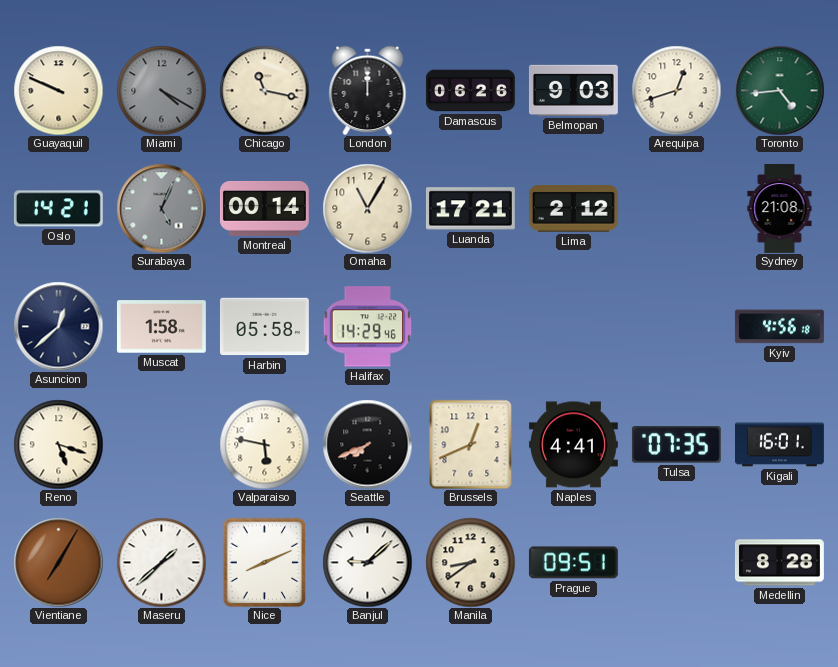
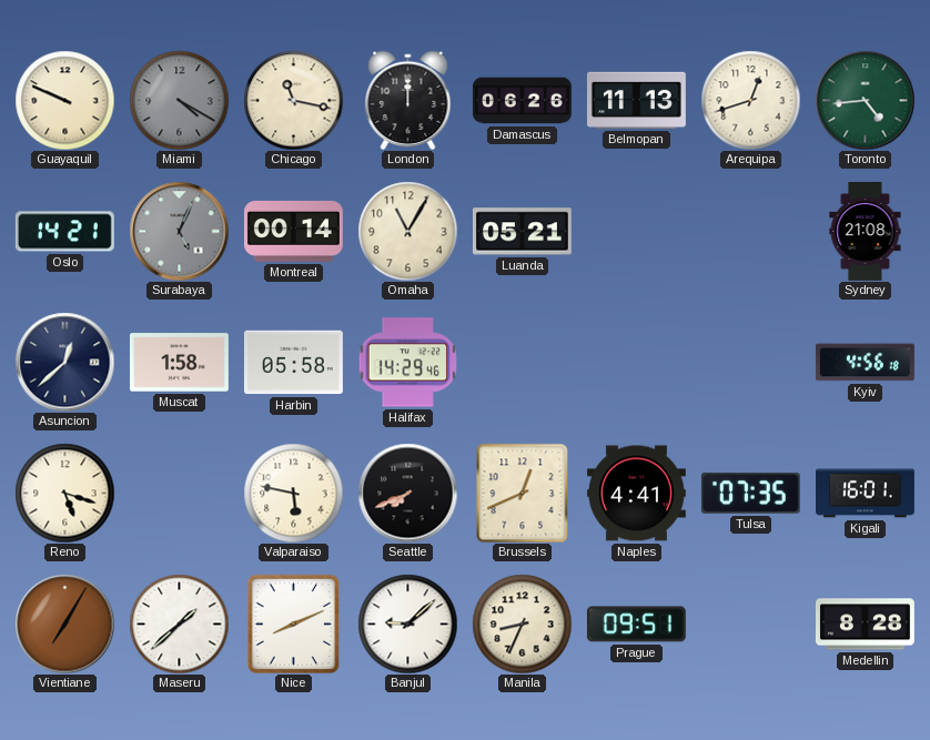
Belmopan: 9:03 -> 11:13
Luanda: 17:21 -> 05:21
Lima: 2:12 -> none
Manila: 8:39 -> 8:34
